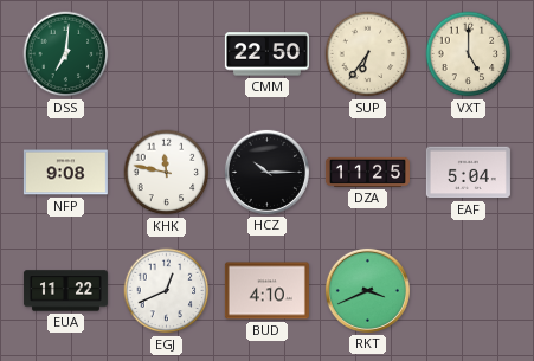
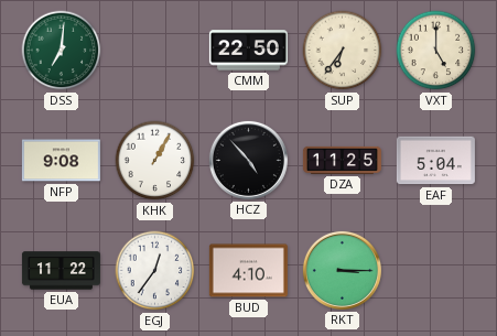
KHK: 11:47 -> 1:05
HCZ: 10:15 -> 4:53
EGJ: 12:41 -> 12:36
RKT: 3:41 -> 3:15
